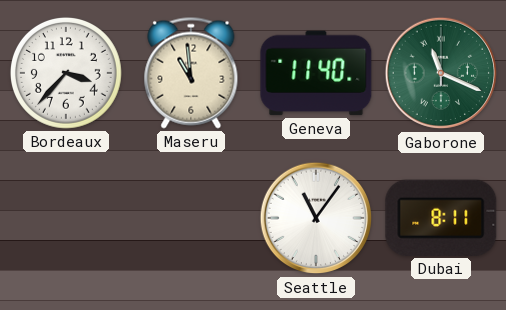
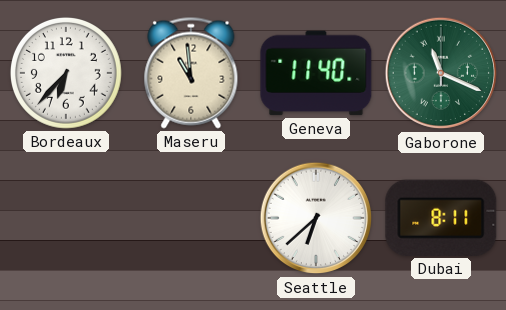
Bordeaux: 3:37 -> 6:37
Seattle: 11:06 -> 6:38
